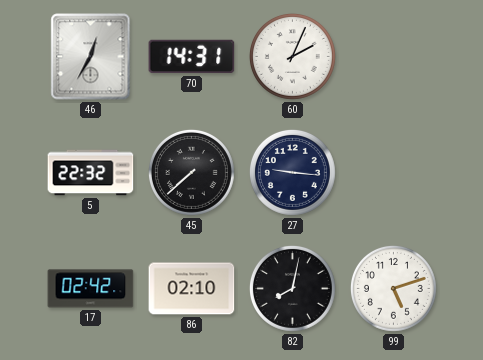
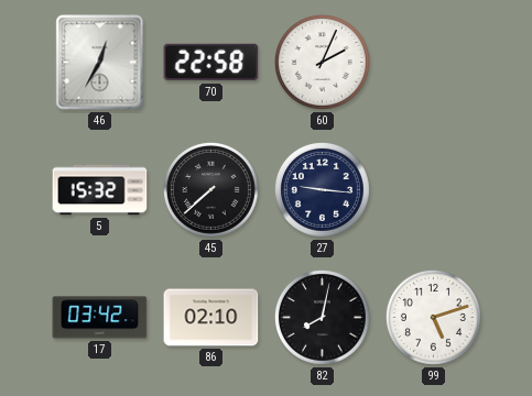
70: 14:31 -> 22:58
5: 22:32 -> 15:32
17: 02:42 -> 03:42
